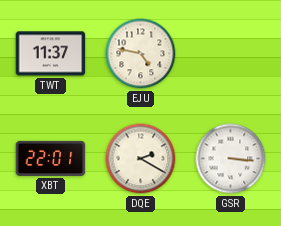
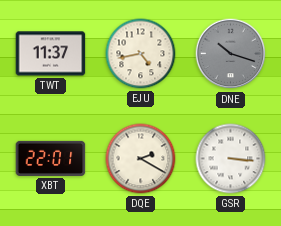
EJU: 4:47 -> 4:43
DNE: none -> 10:18
